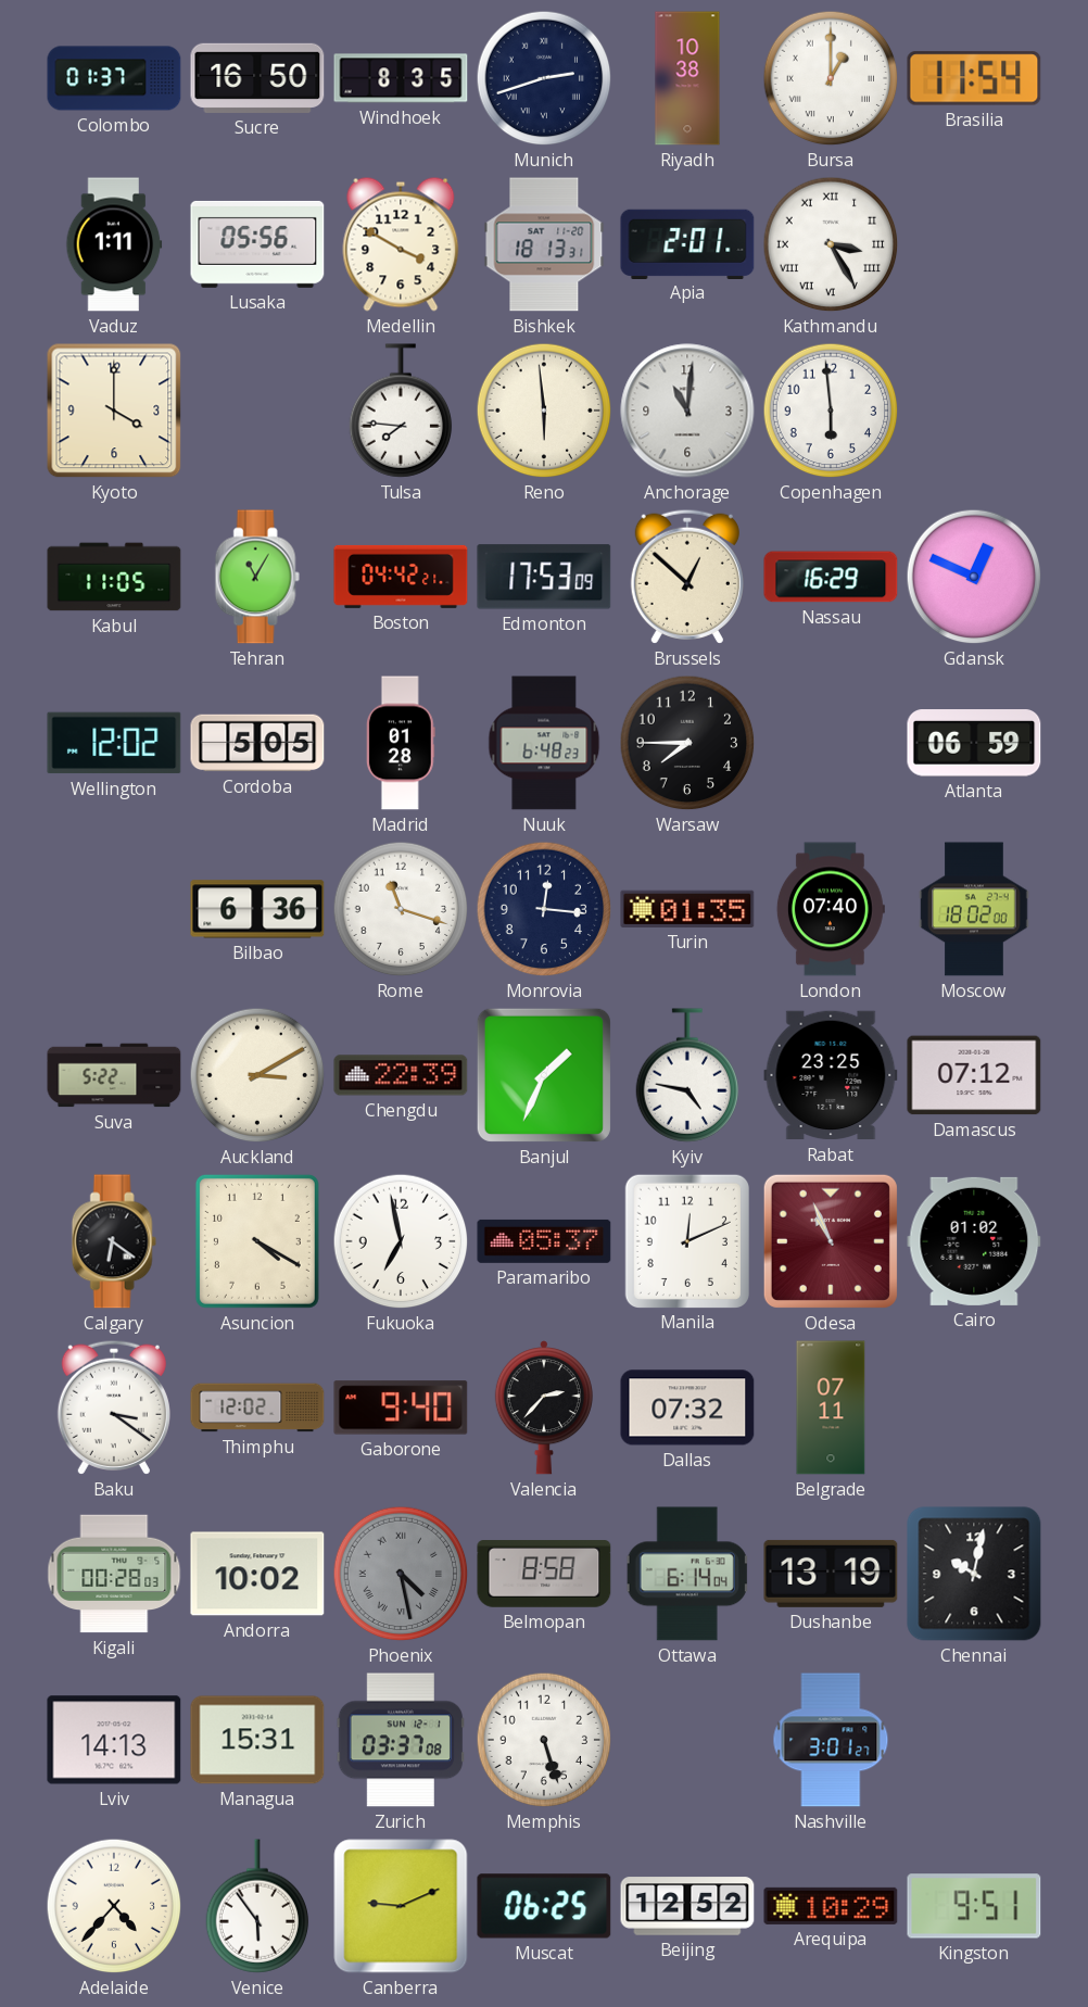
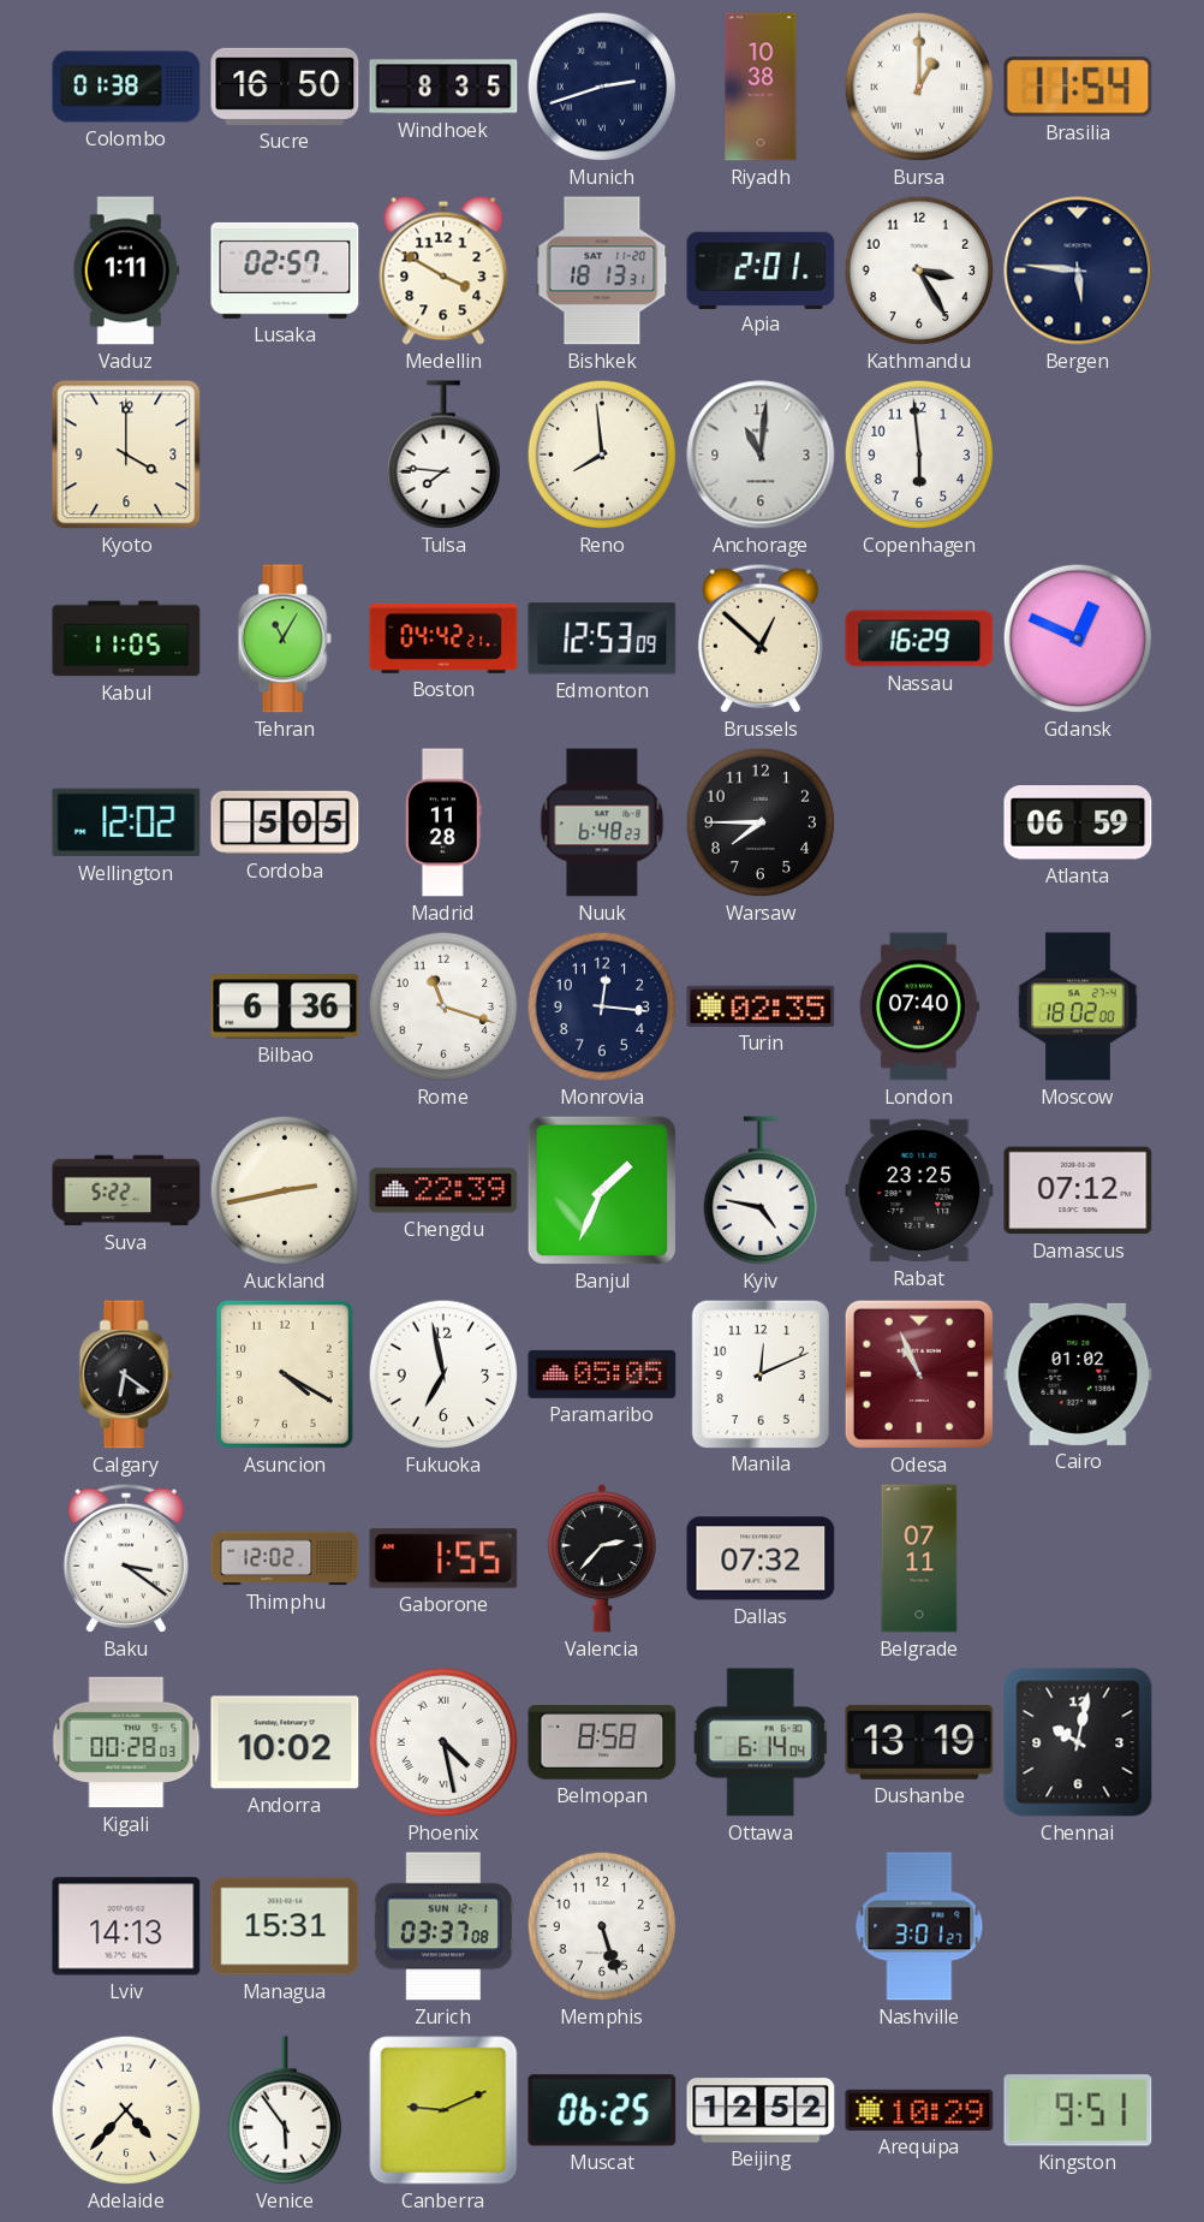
Colombo: 01:37 -> 01:38
Lusaka: 05:56 -> 02:57
Kathmandu numerals: Roman -> Arabic
Bergen: none -> 5:46
Reno: 5:59 -> 7:59
Edmonton: 17:53 -> 12:53
Madrid: 01:28 -> 11:28
Turin: 01:35 -> 02:35
Auckland: 3:10 -> 2:43
Paramaribo: 05:37 -> 05:05
Gaborone: 9:40 -> 1:55
Phoenix dial: grey -> white
